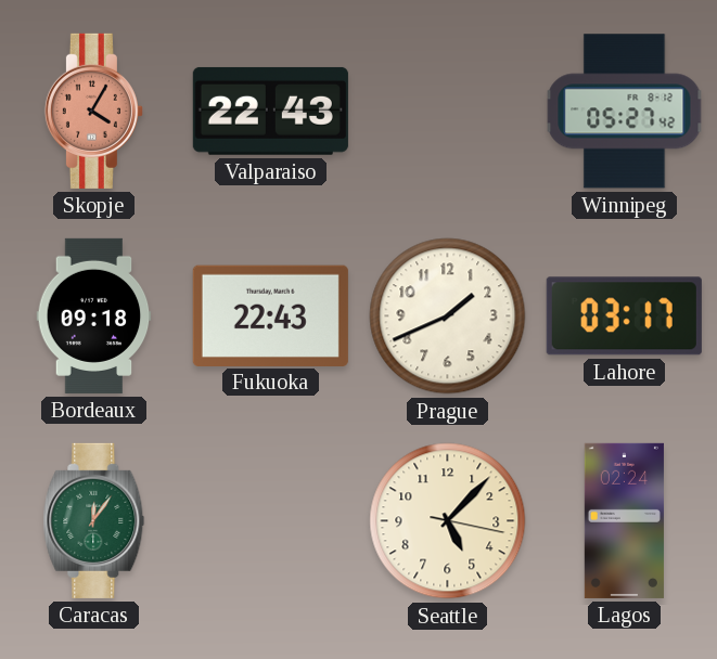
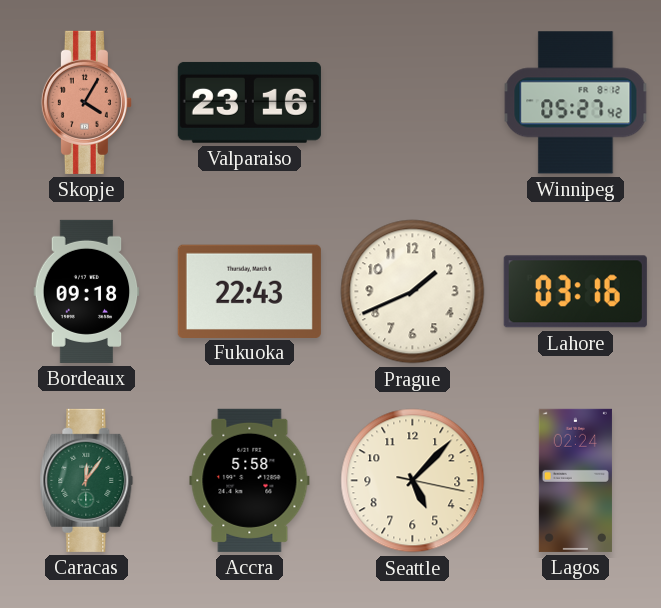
Valparaiso: 22:43 -> 23:16
Lahore: 03:17 -> 03:16
Accra: none -> 5:58
